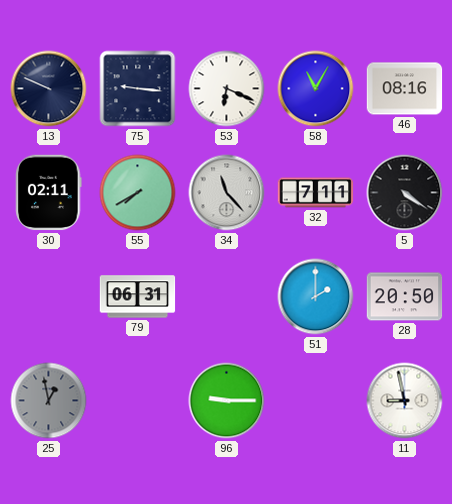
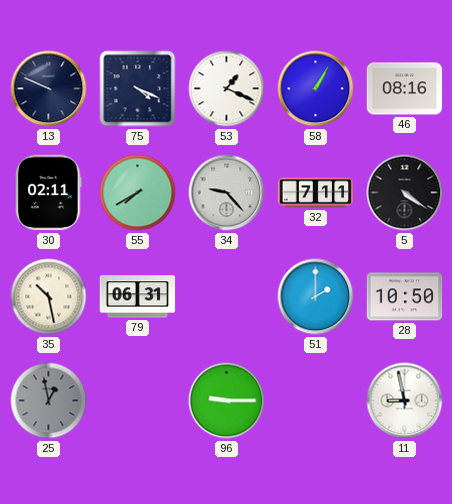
75: 9:16 -> 4:19
53: 6:19 -> 1:19
58: 11:05 -> 1:05
34: 11:23 -> 9:23
35: none -> 10:28
28: 20:50 -> 10:50
